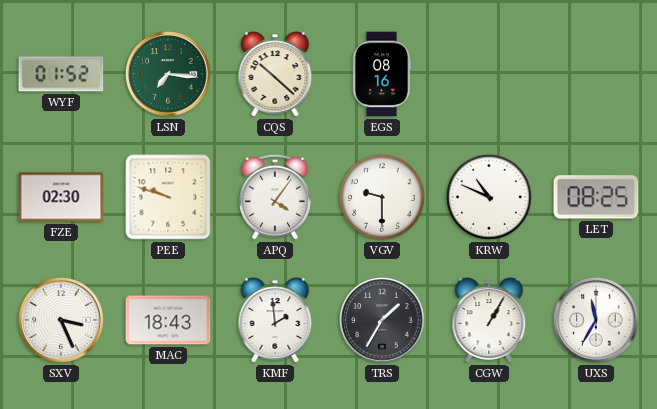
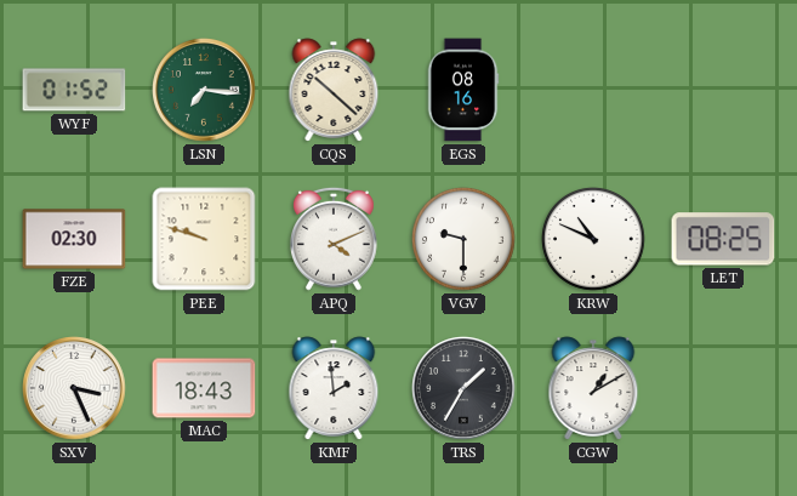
APQ: 4:06 -> 4:11
CGW: 1:05 -> 1:10
UXS: 11:35 -> none
